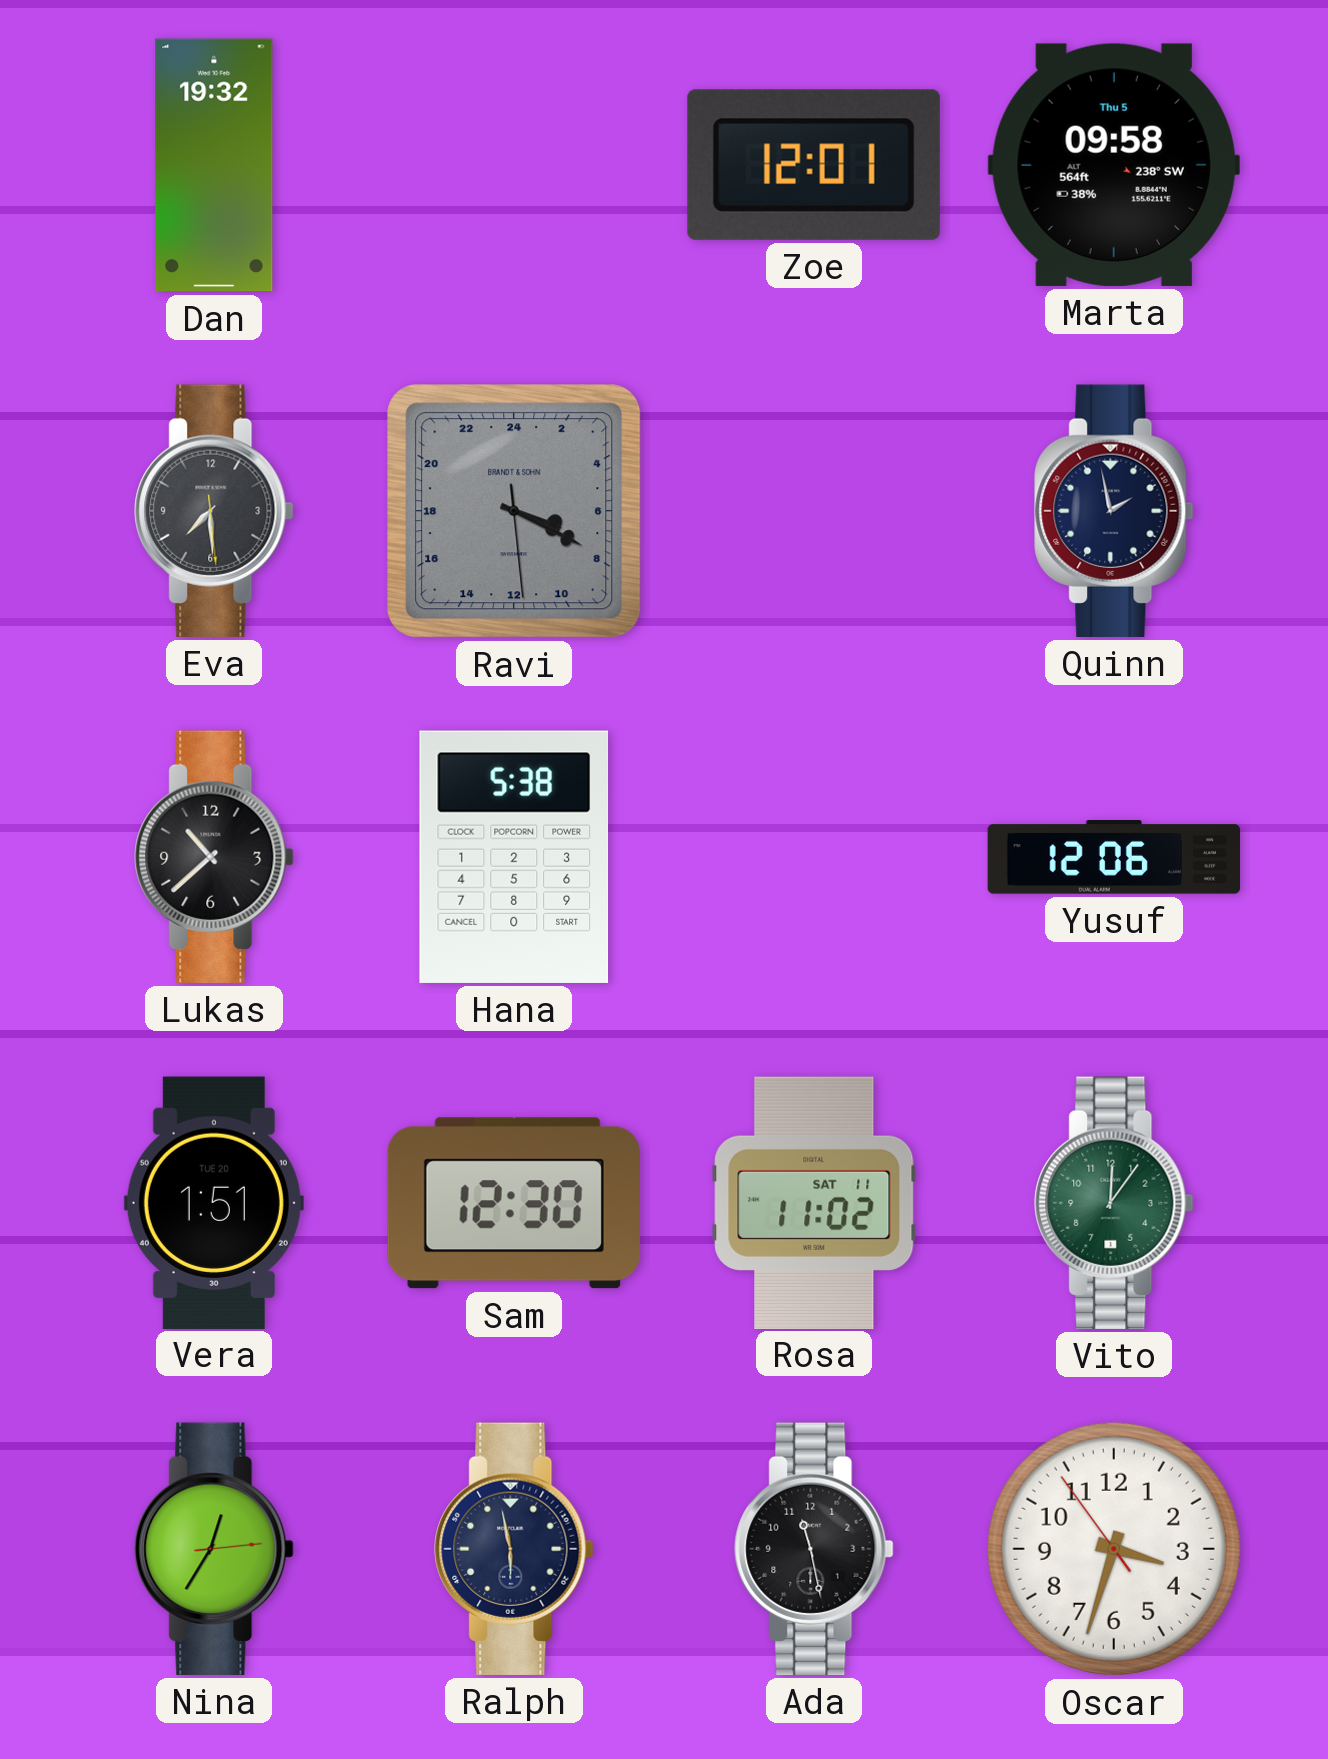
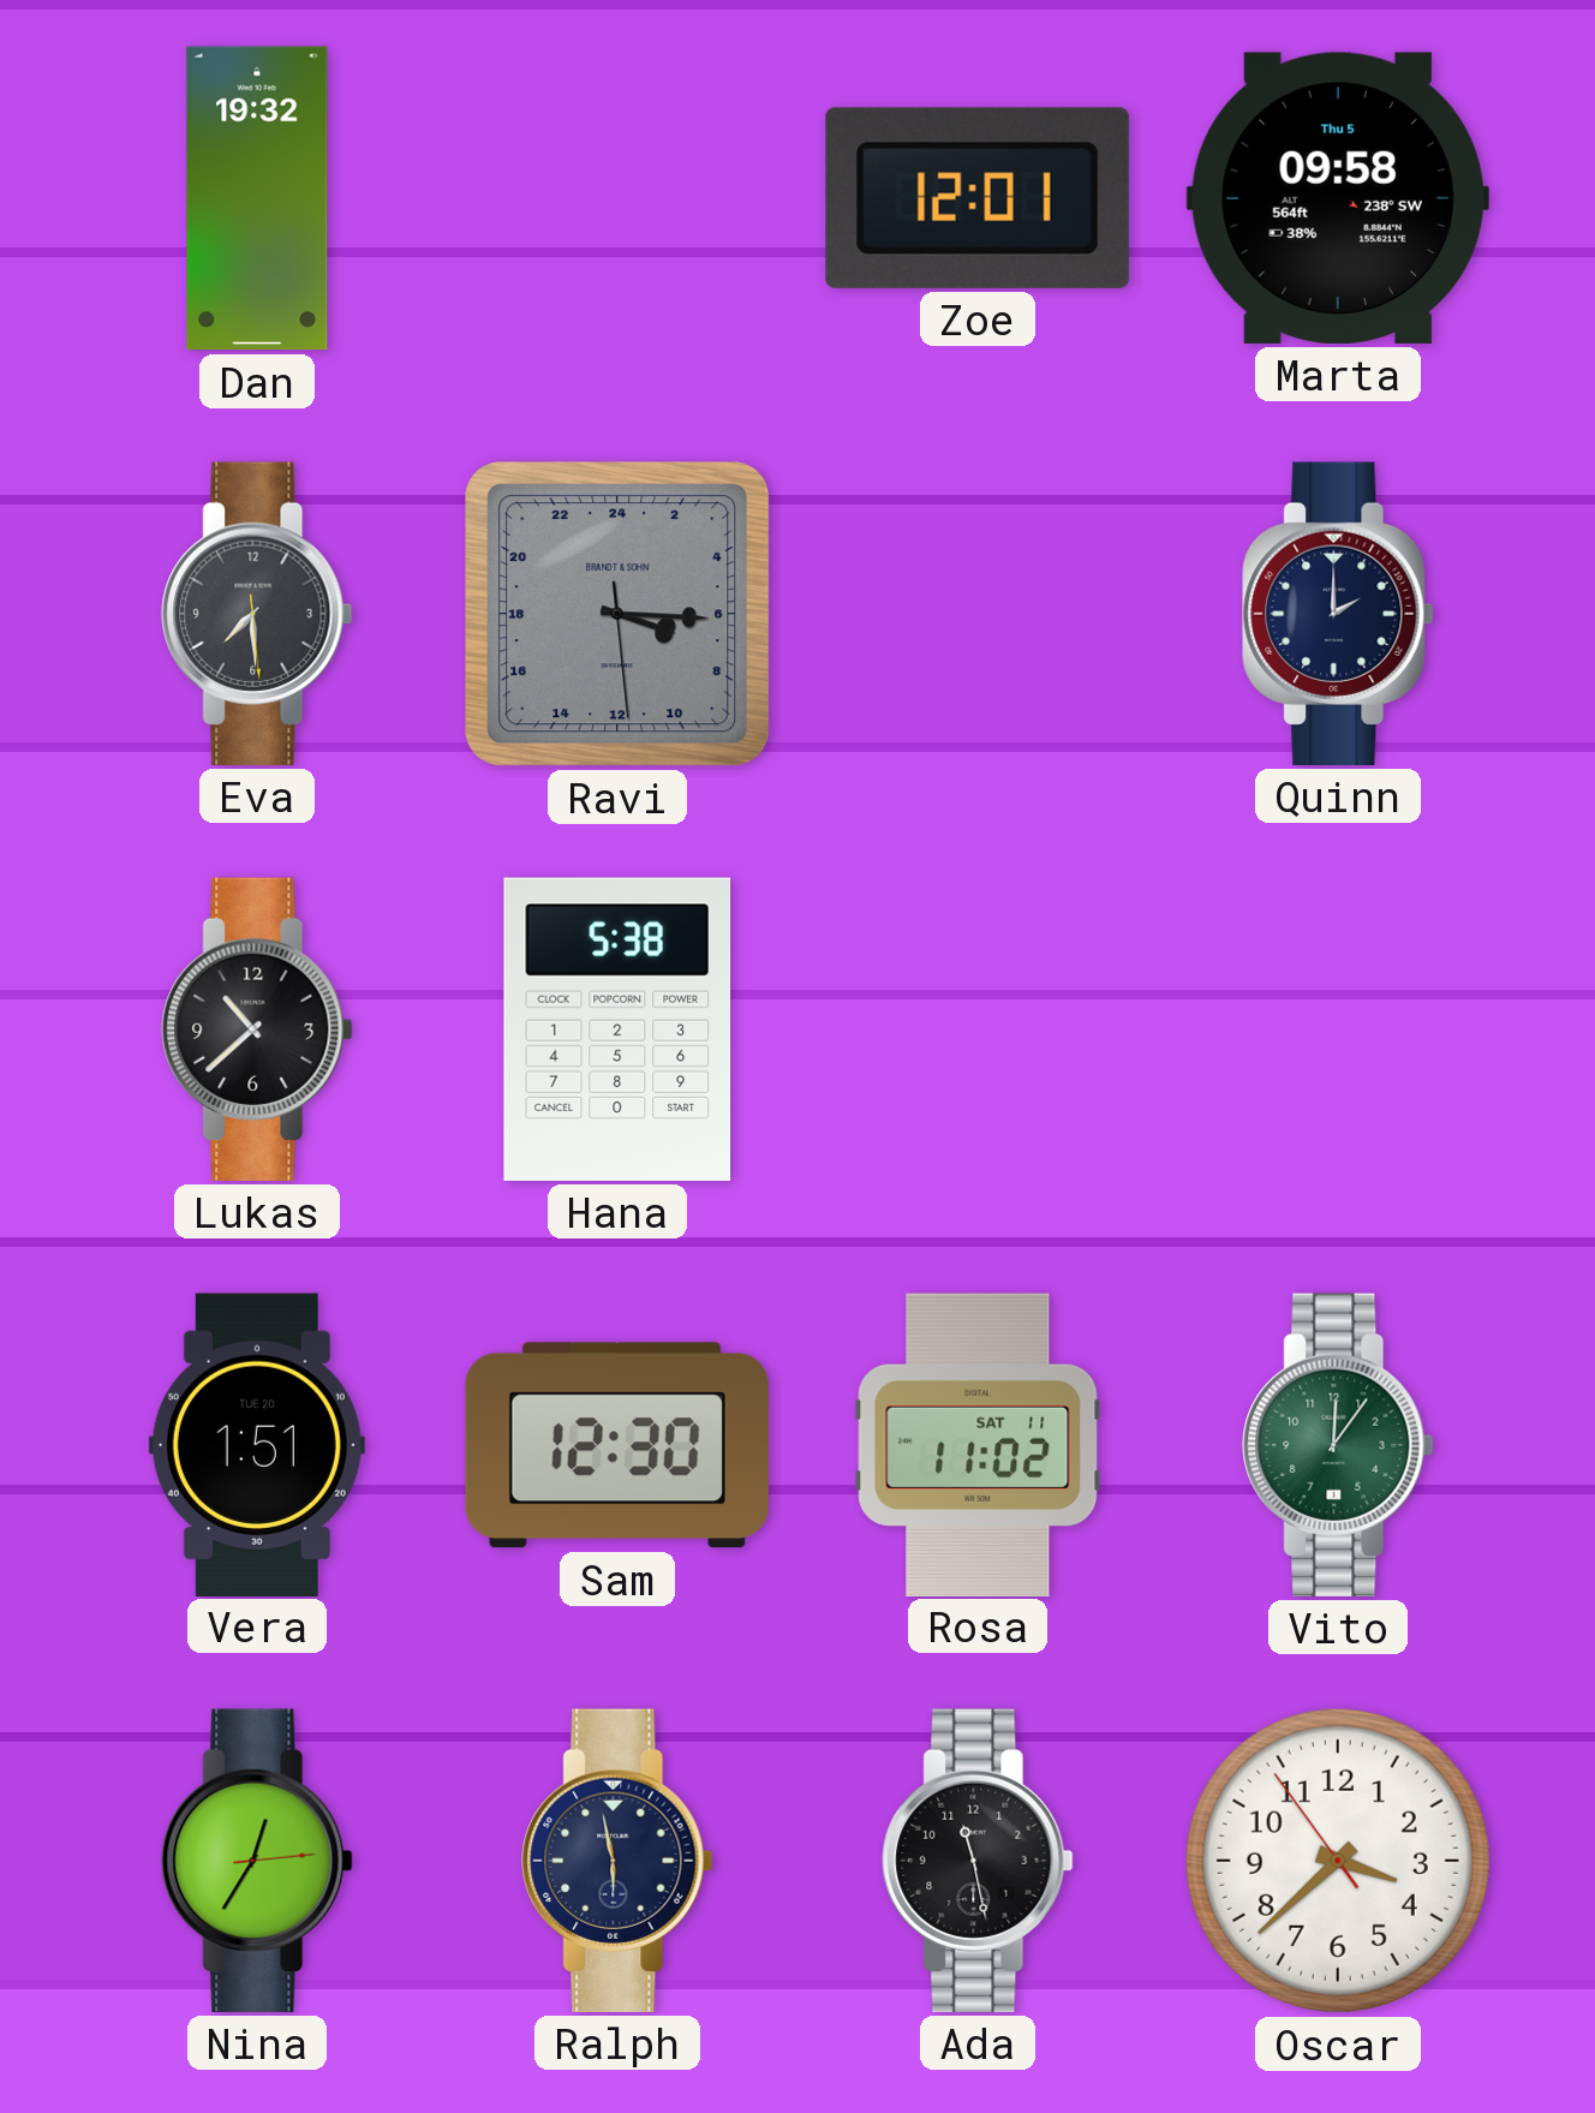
Ravi: 7:19 -> 7:15
Quinn: 1:58 -> 2:00
Yusuf: 12:06 -> none
Oscar: 3:32 -> 3:37
